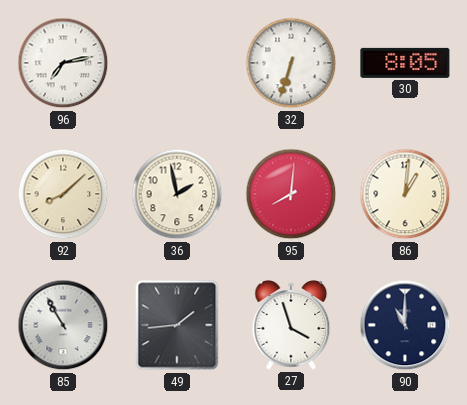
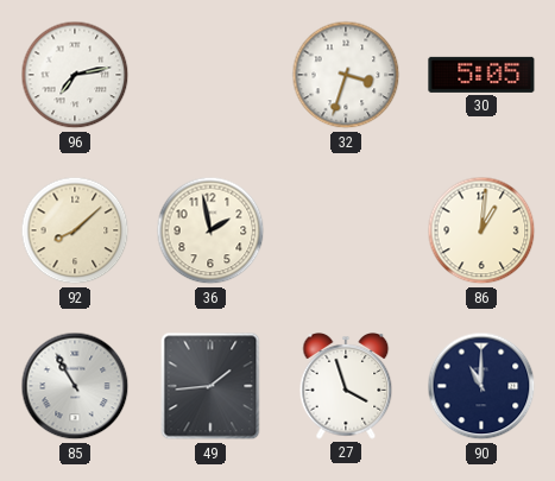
32: 6:33 -> 3:33
30: 8:05 -> 5:05
95: 8:01 -> none
